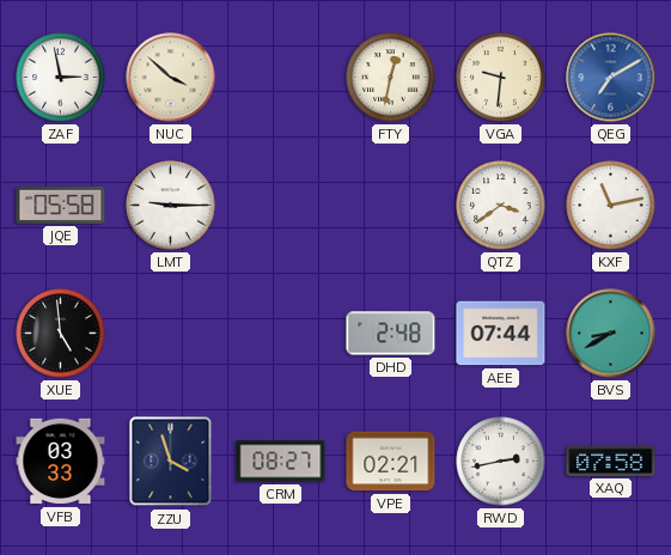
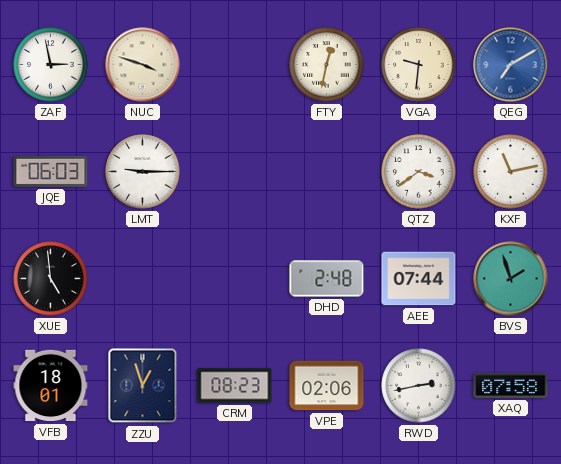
NUC: 3:52 -> 3:48
JQE: 05:58 -> 06:03
BVS: 8:40 -> 1:57
VFB: 03:33 -> 18:01
ZZU: 3:57 -> 12:57
CRM: 08:27 -> 08:23
VPE: 02:21 -> 02:06
